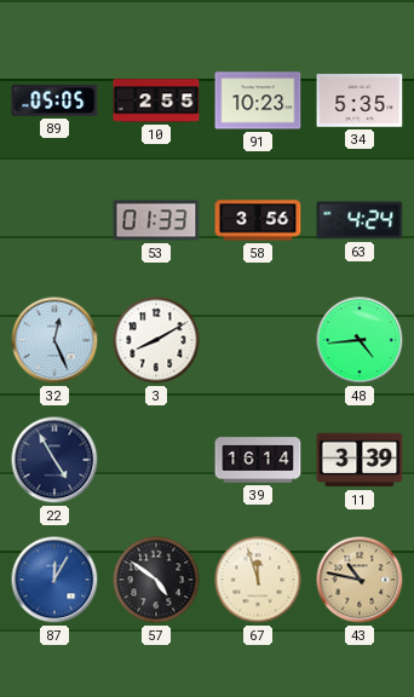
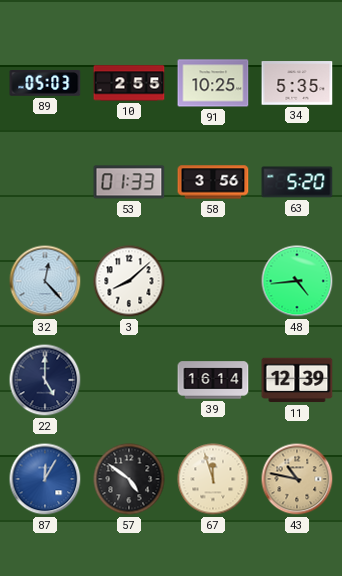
89: 05:05 -> 05:03
91: 10:23 -> 10:25
63: 4:24 -> 5:20
32: 12:26 -> 12:23
3: 8:10 -> 8:08
22: 4:55 -> 5:00
11: 3:39 -> 12:39
